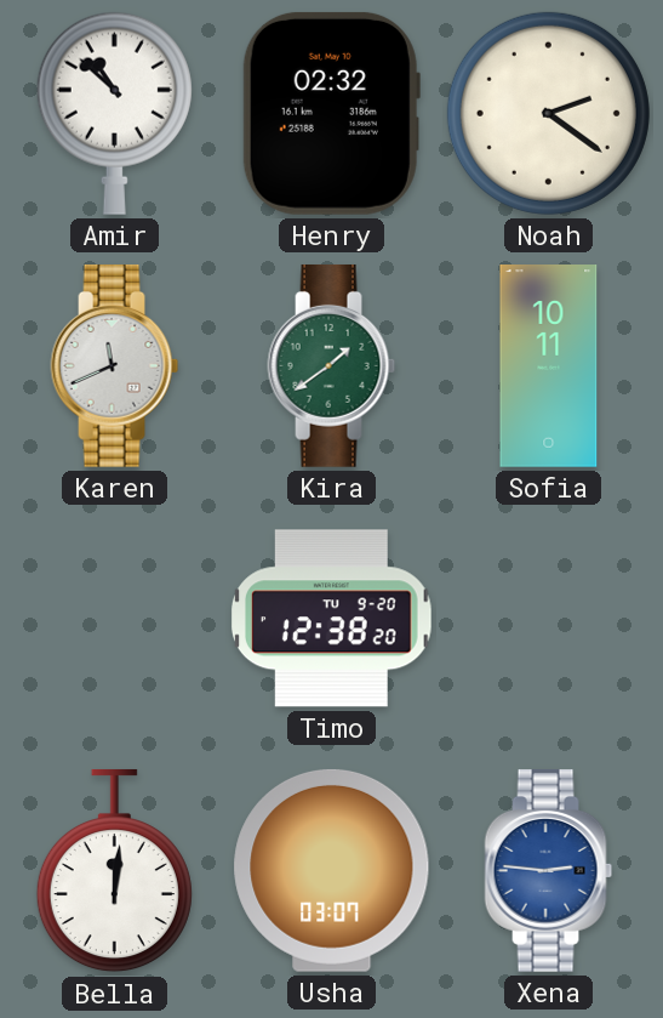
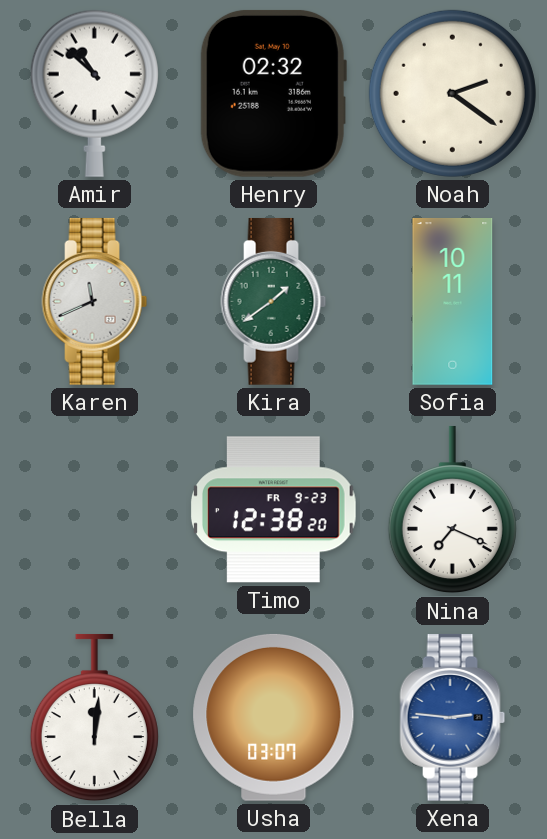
Timo date: TU 9-20 -> FR 9-23
Nina: none -> 7:19
